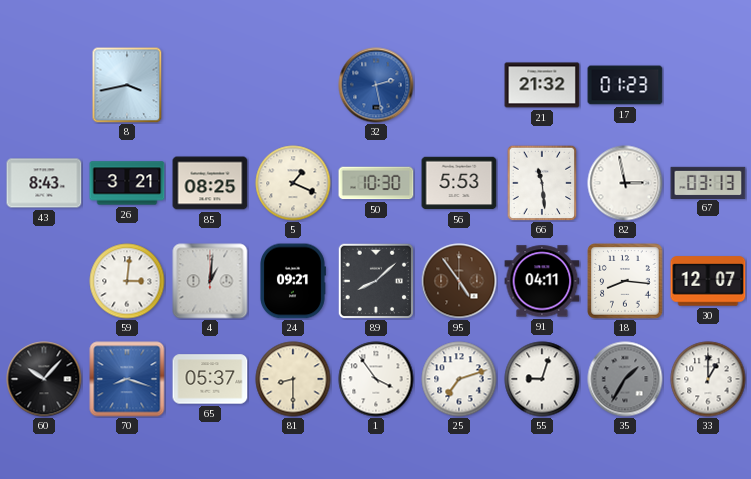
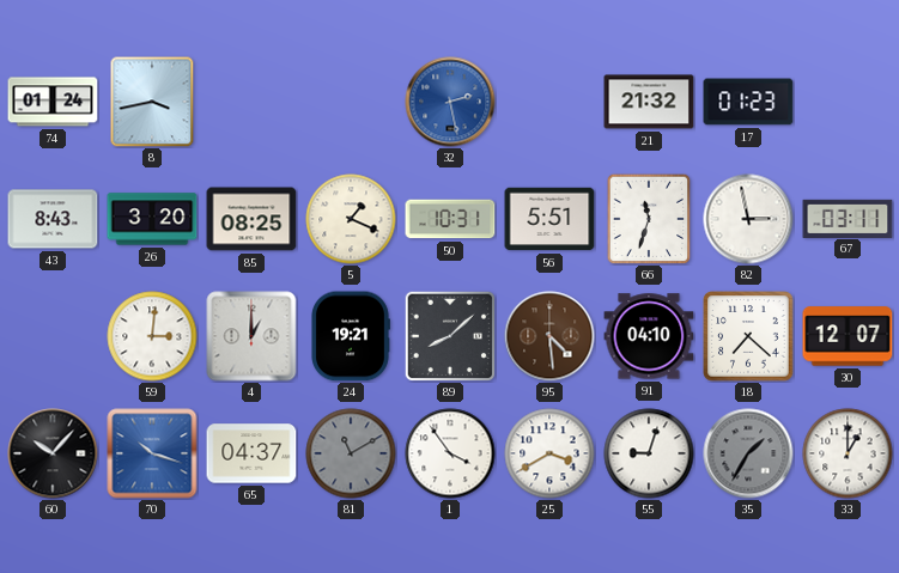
74: none -> 01:24
26: 3:21 -> 3:20
50: 10:30 -> 10:31
56: 5:53 -> 5:51
66: 11:29 -> 11:33
67: 03:13 -> 03:11
4: 1:01 -> 1:00
24: 09:21 -> 19:21
95: 4:54 -> 4:29
91: 04:11 -> 04:10
18: 8:16 -> 7:22
70: 8:18 -> 10:18
65: 05:37 -> 04:37
81: 8:30 -> 11:10
81 dial: cream -> grey
25: 7:12 -> 3:40
